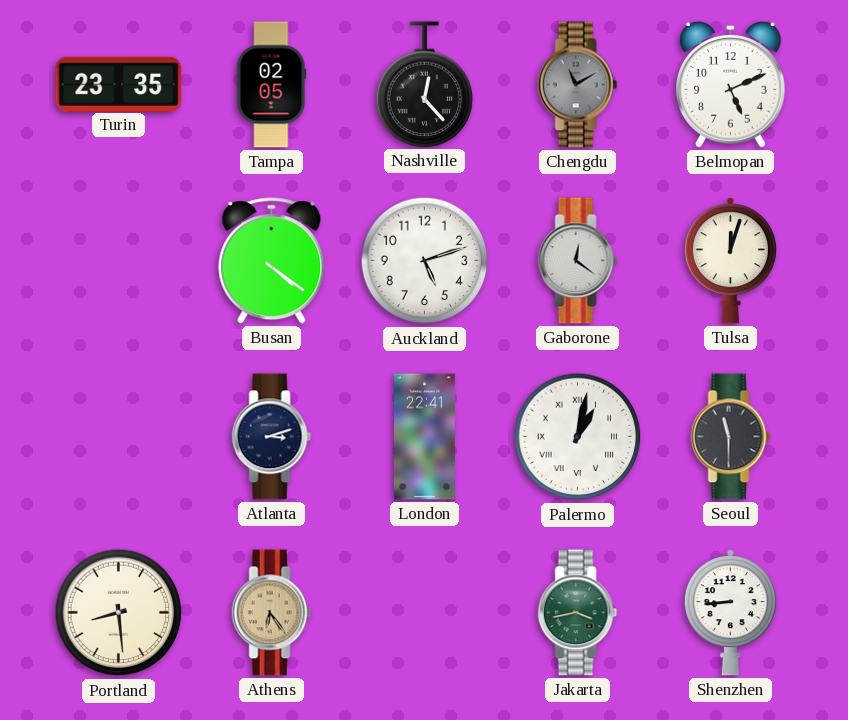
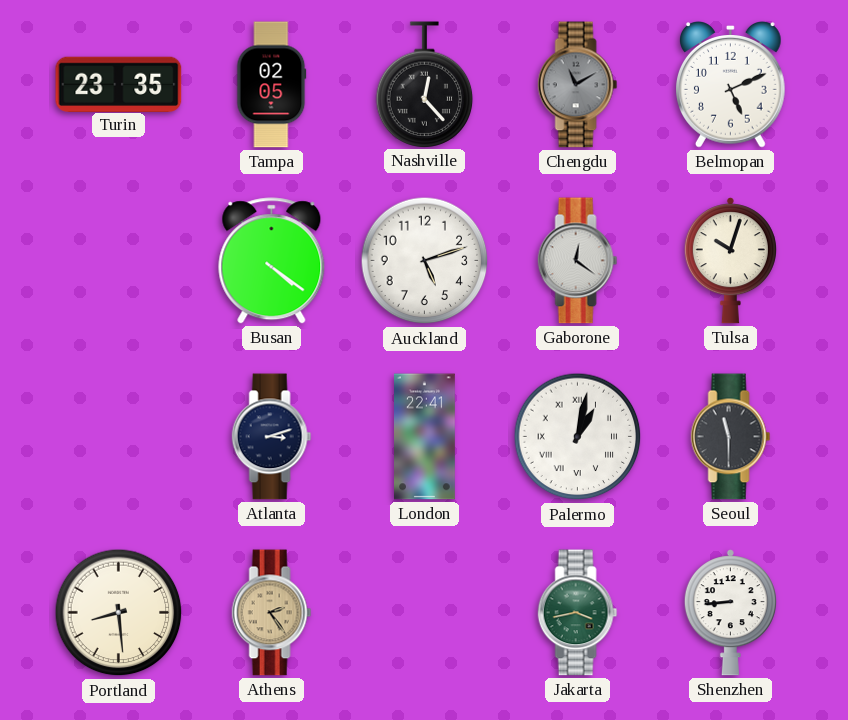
Tulsa: 12:03 -> 10:03
Athens: 6:24 -> 2:24
